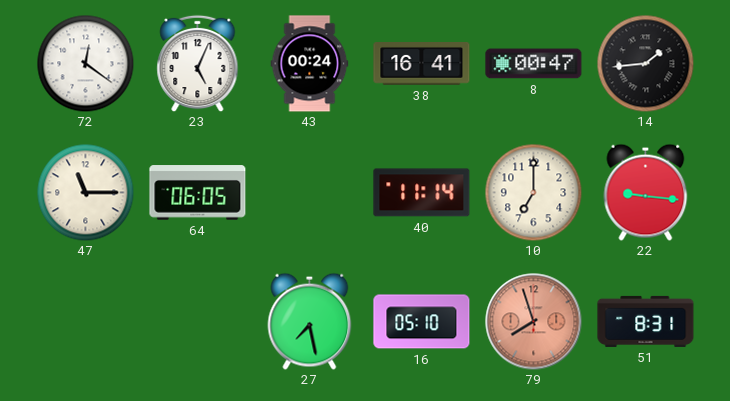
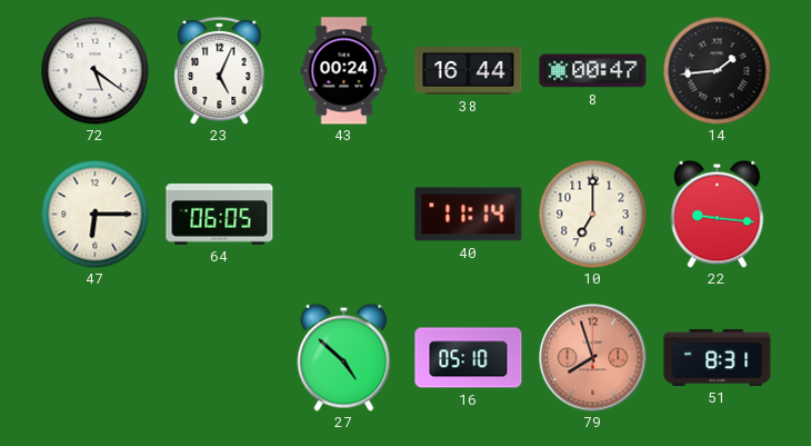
72: 12:21 -> 5:21
38: 16:41 -> 16:44
47: 11:15 -> 6:15
27: 7:28 -> 4:52
